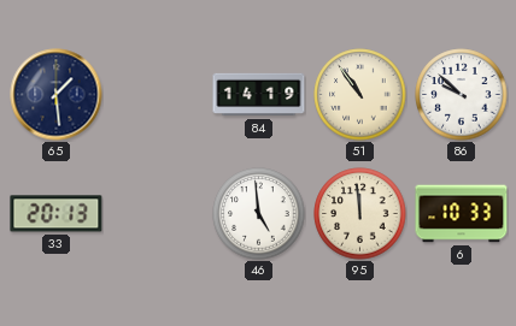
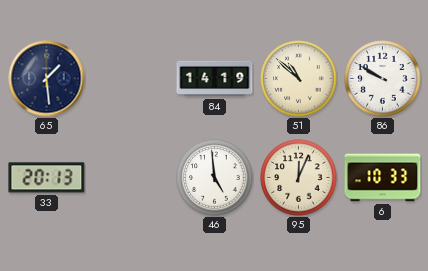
51: 10:54 -> 10:52
86: 9:52 -> 9:50
95: 11:59 -> 12:04
